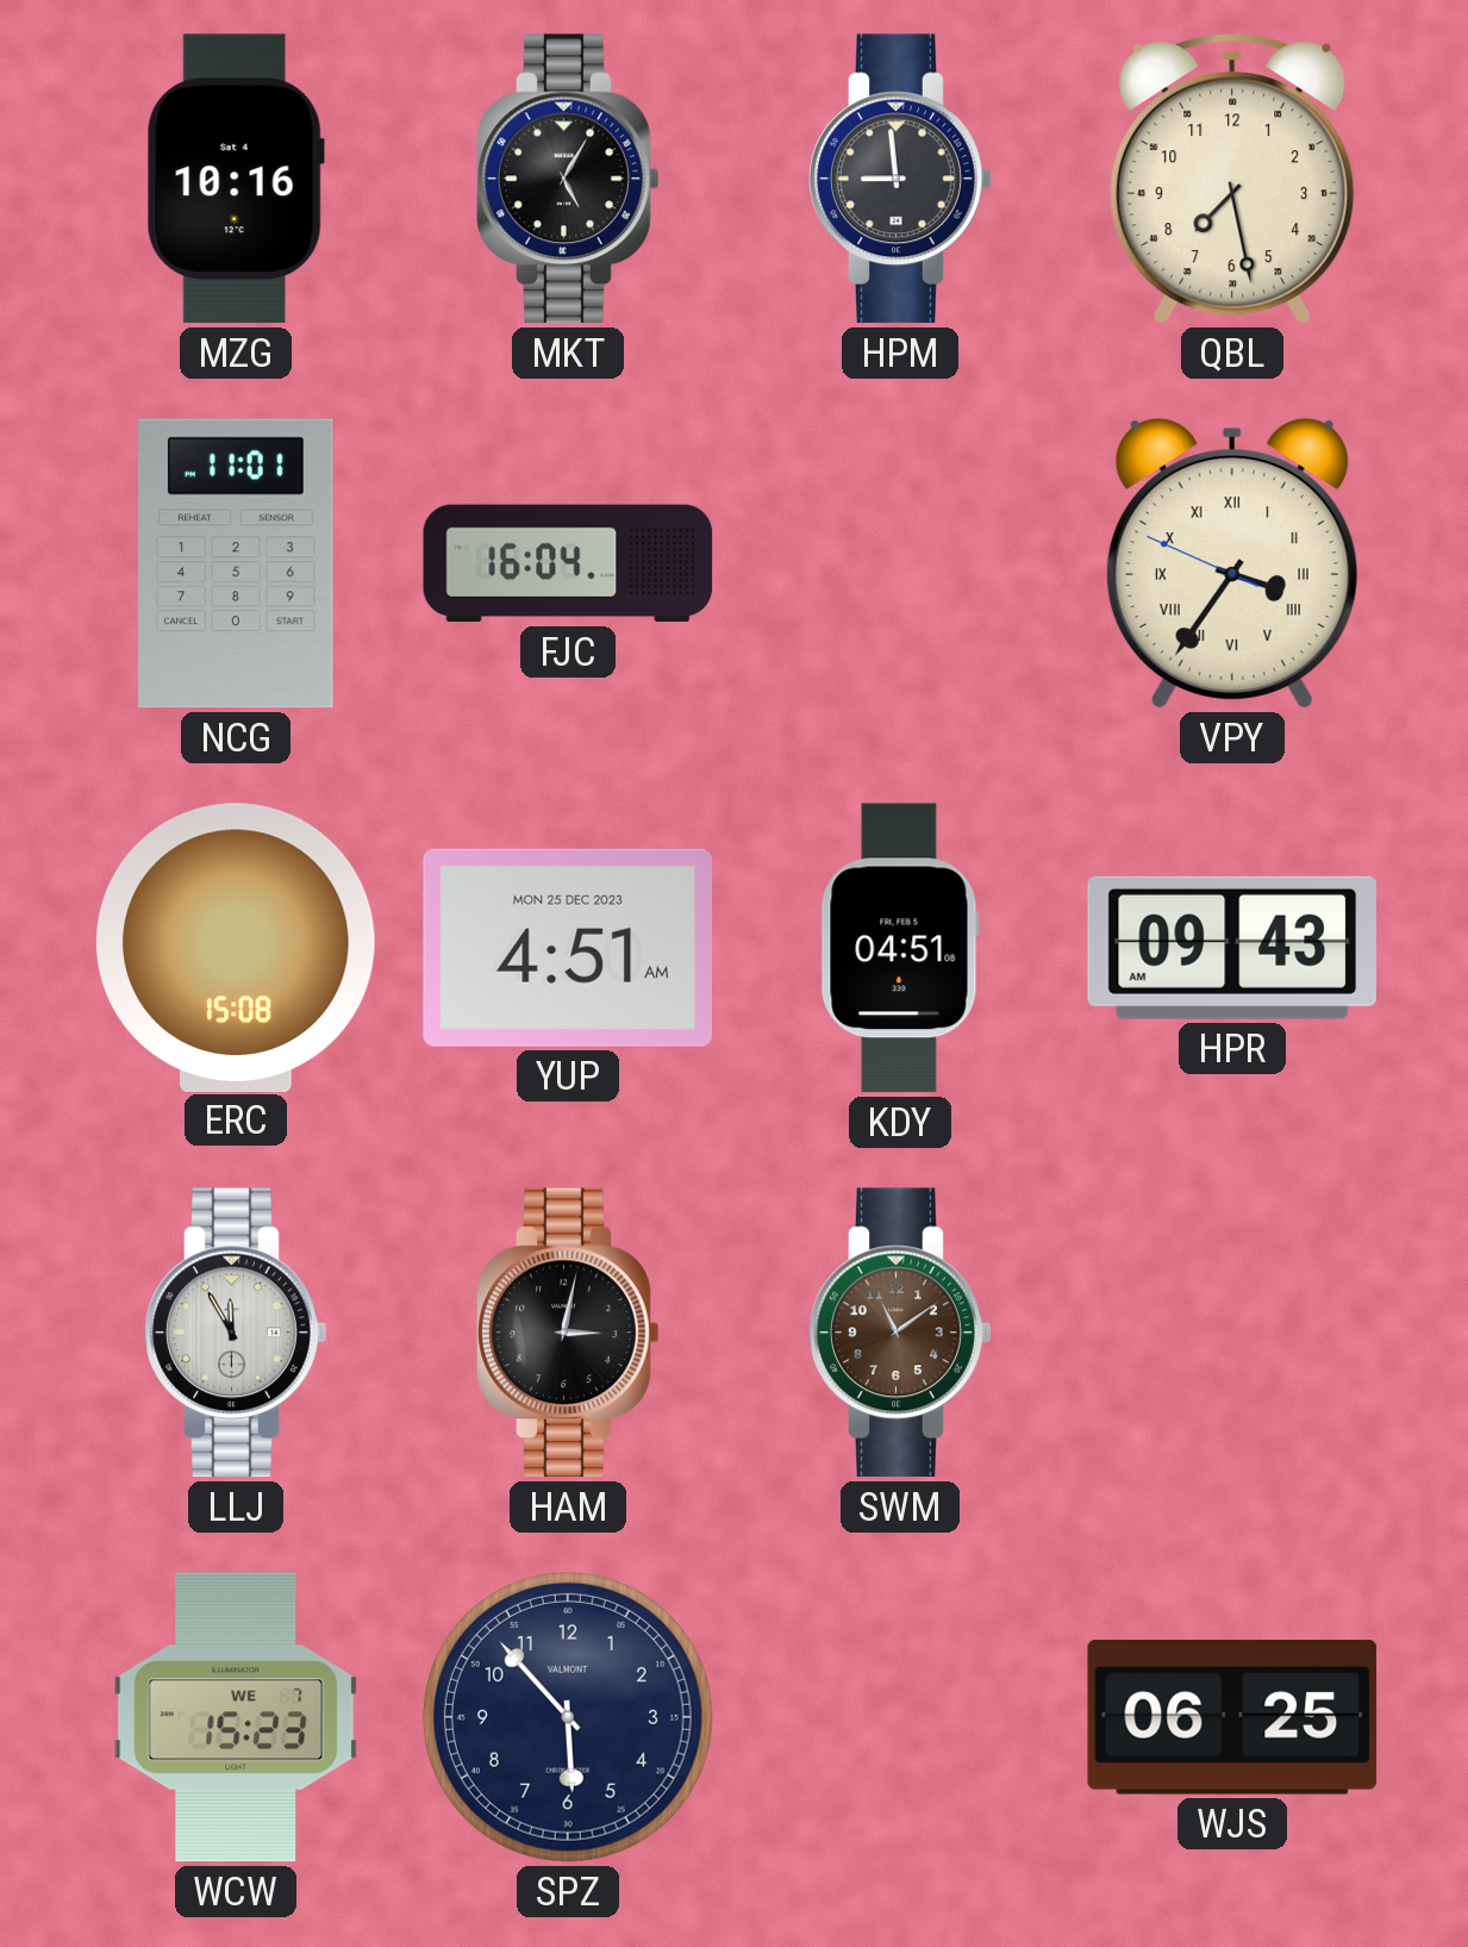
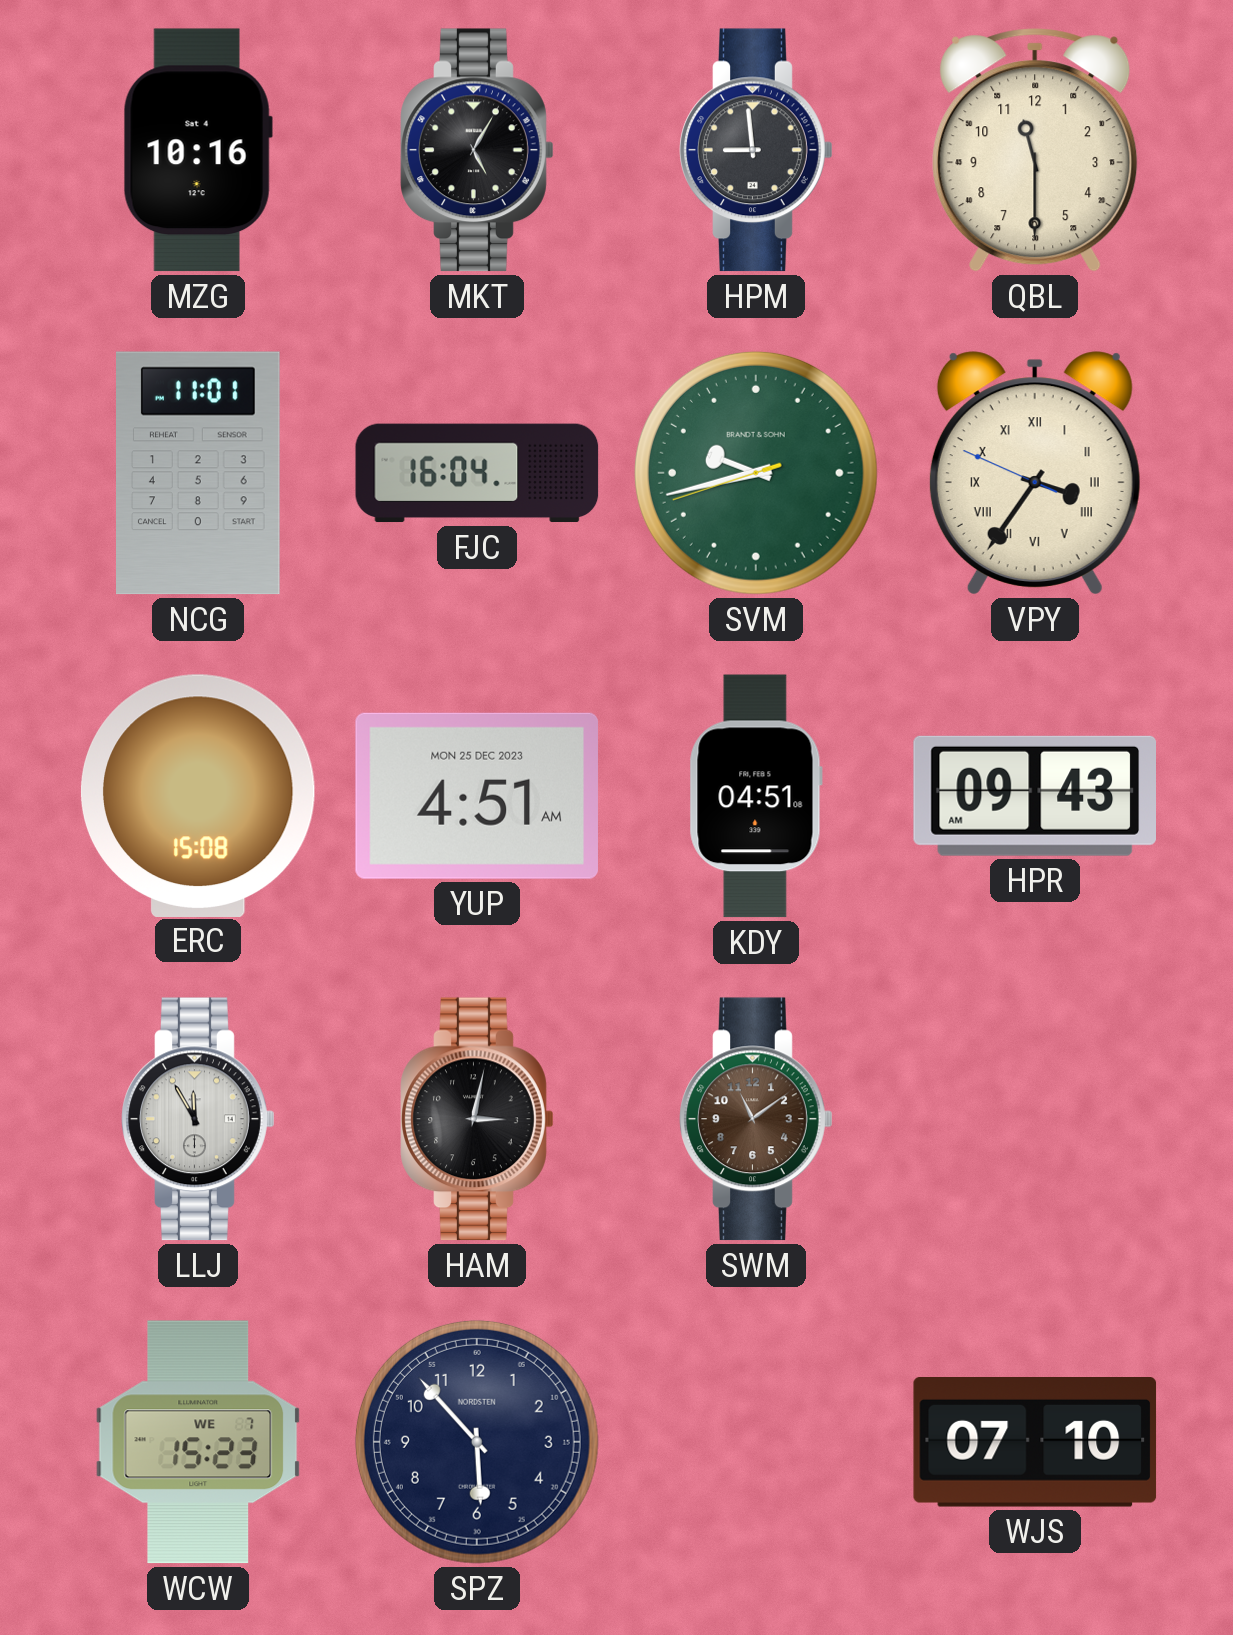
QBL: 7:28 -> 11:30
SVM: none -> 9:42
SPZ brand: VALMONT -> NORDSTEN
WJS: 06:25 -> 07:10
